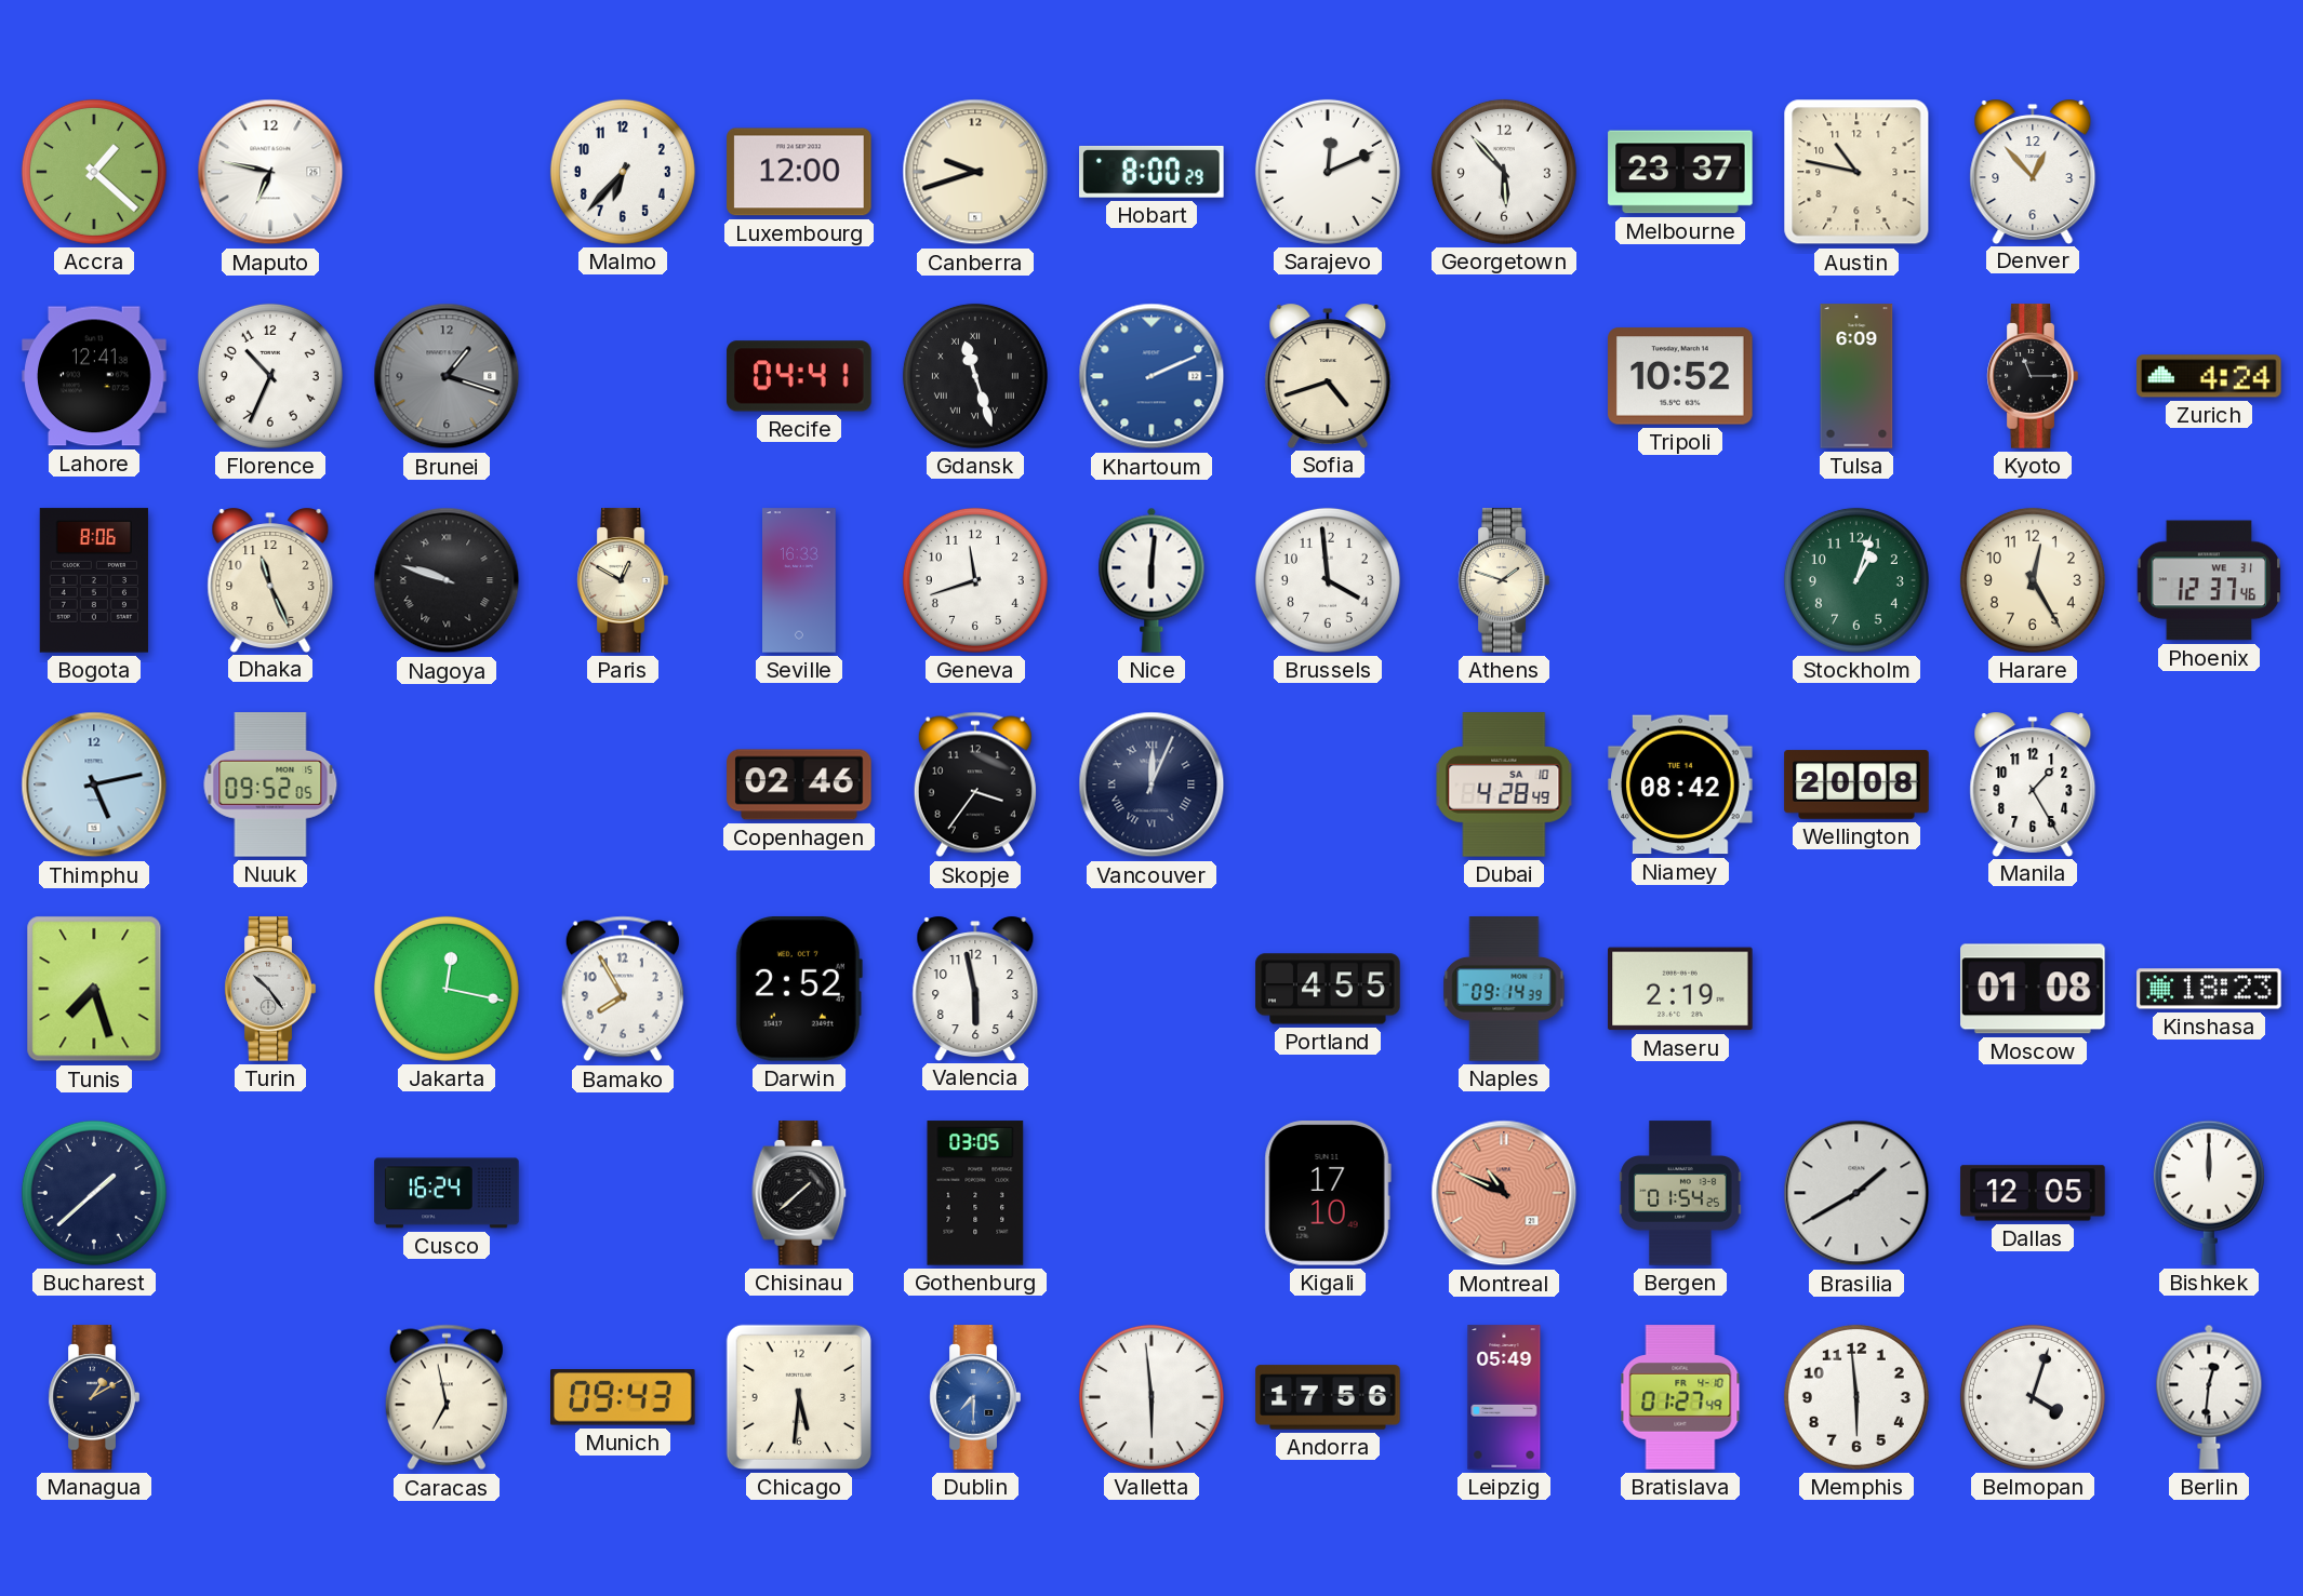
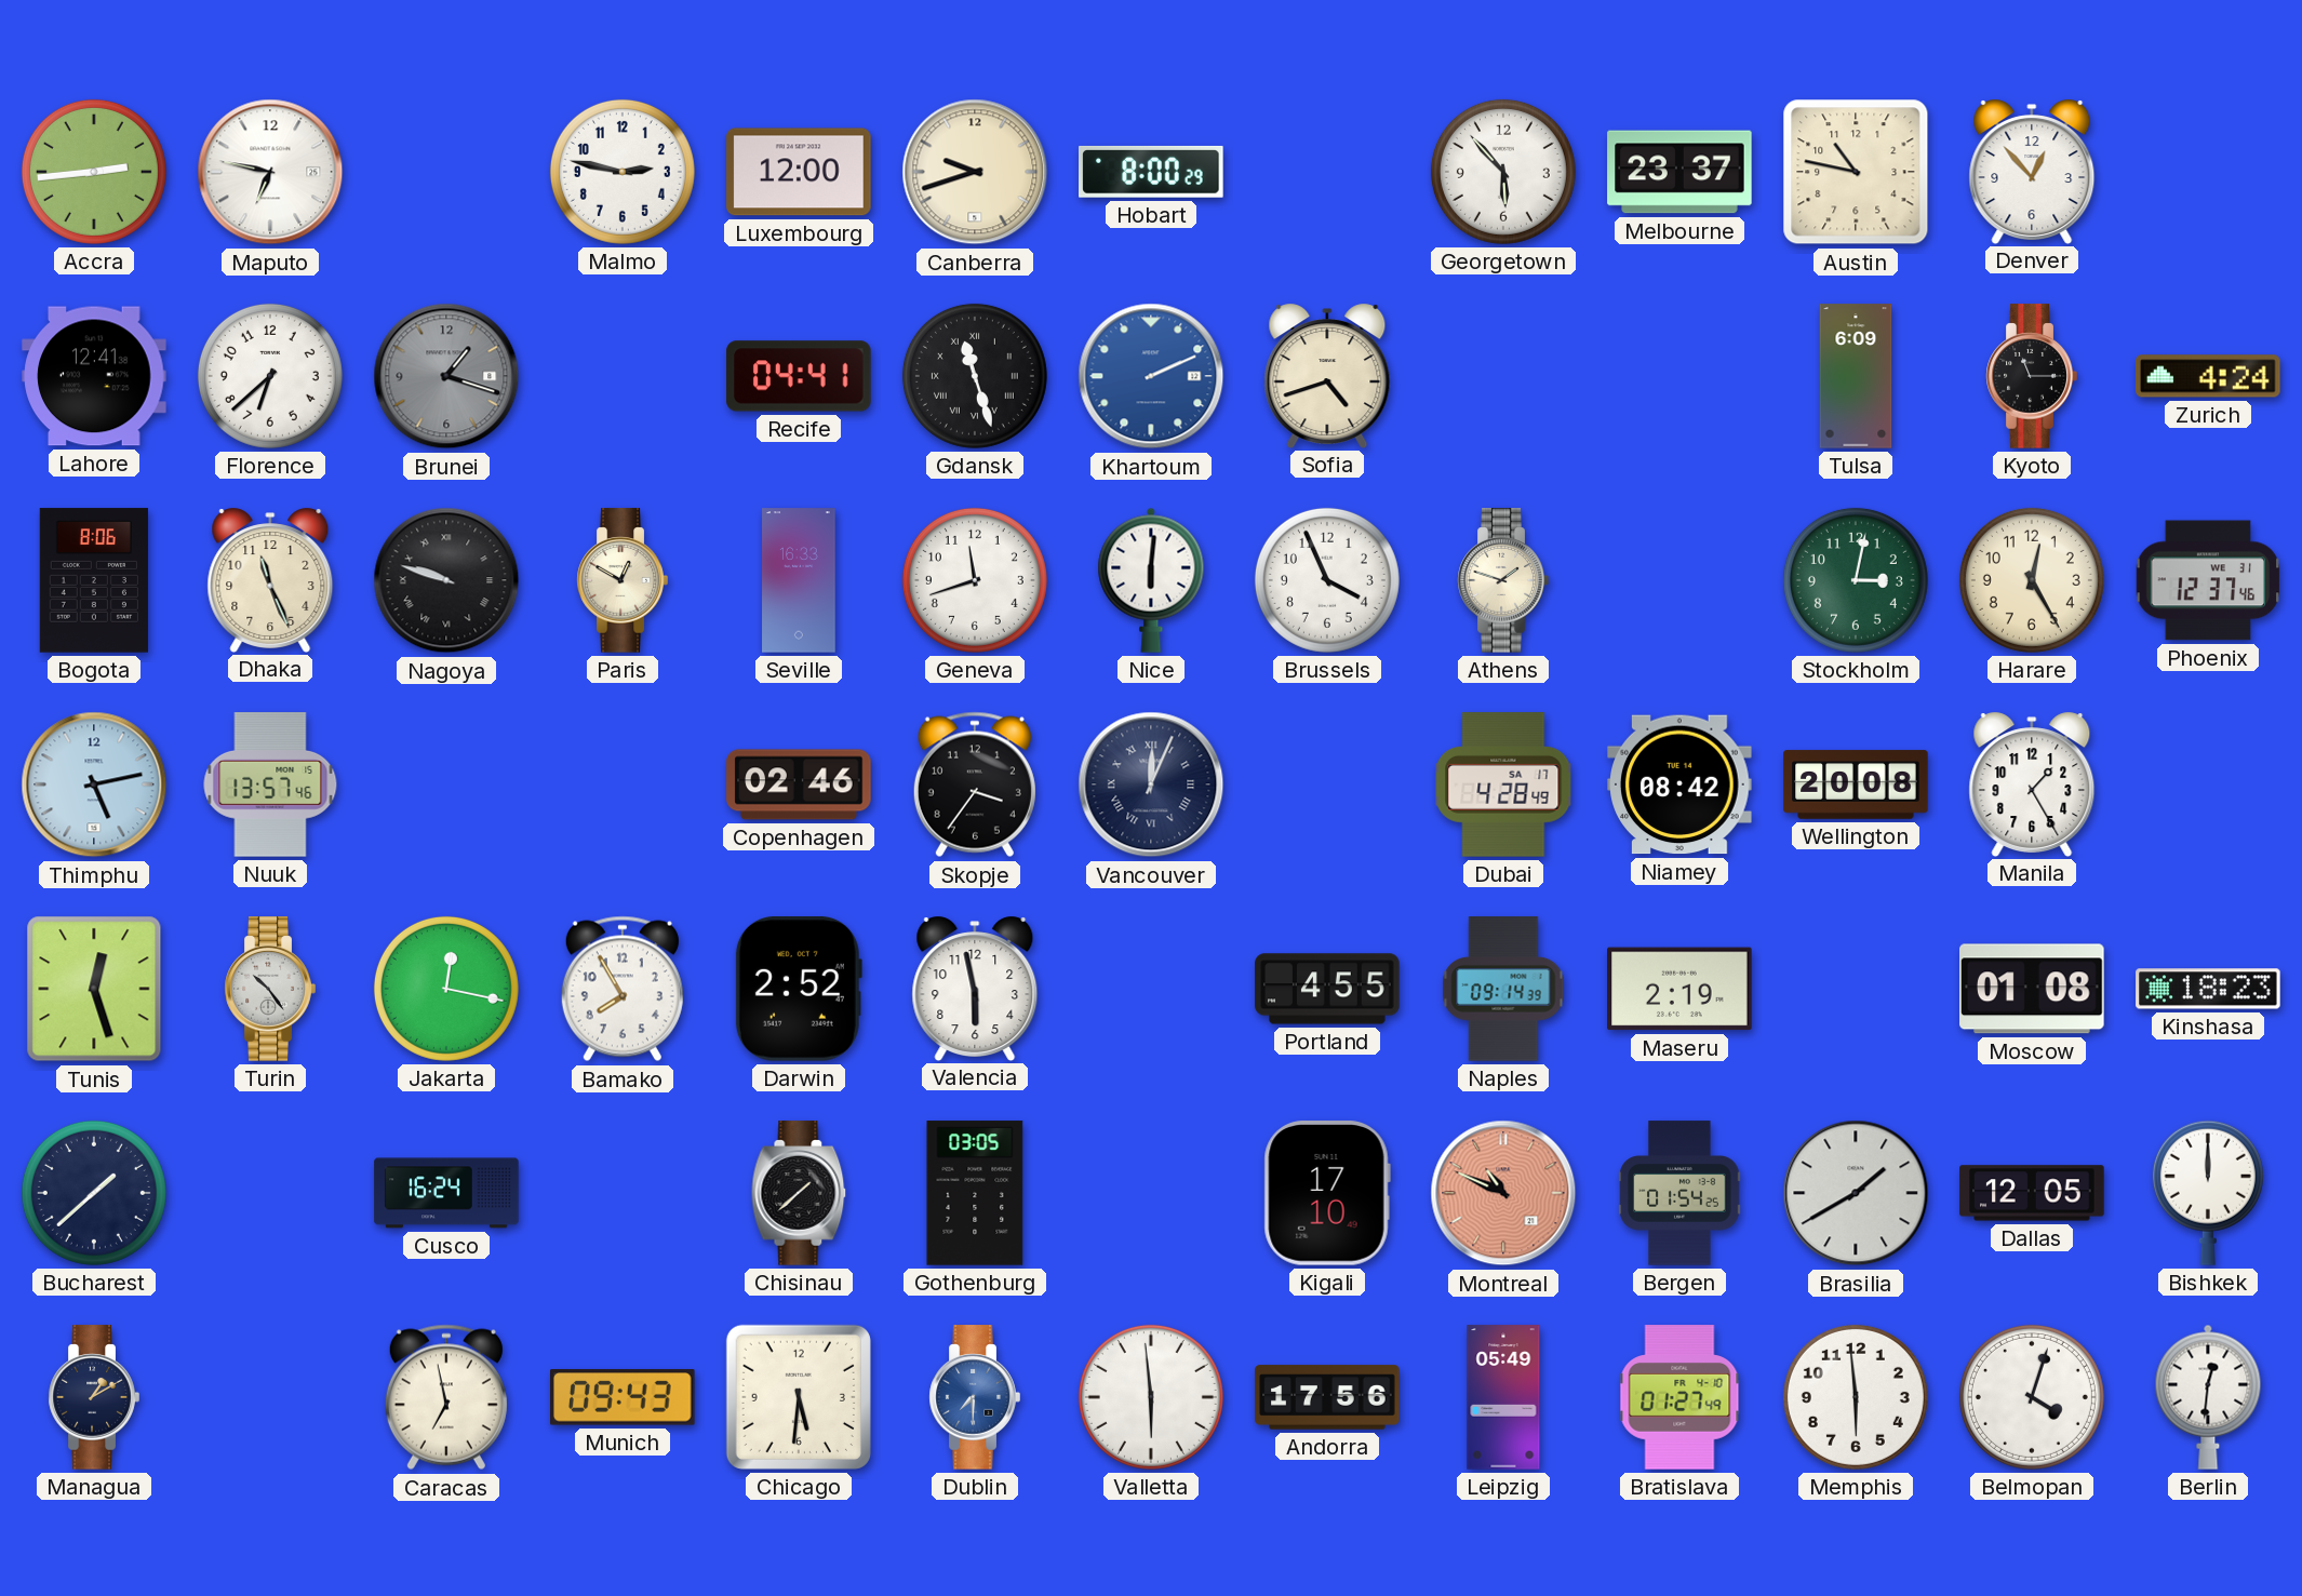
Accra: 1:22 -> 2:44
Malmo: 6:37 -> 2:47
Sarajevo: 12:11 -> none
Florence: 10:34 -> 6:38
Tripoli: 10:52 -> none
Brussels: 3:59 -> 3:56
Stockholm: 1:03 -> 3:02
Nuuk: 09:52 -> 13:57
Dubai date: SA 10 -> SA 17
Tunis: 7:27 -> 12:27
